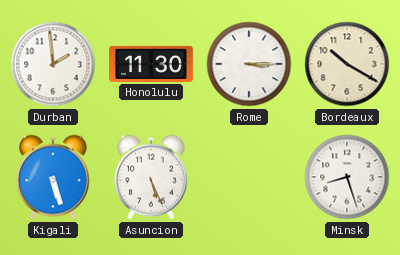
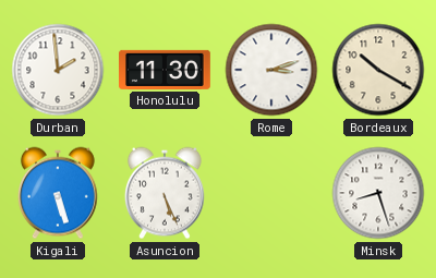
Rome: 3:15 -> 3:12
